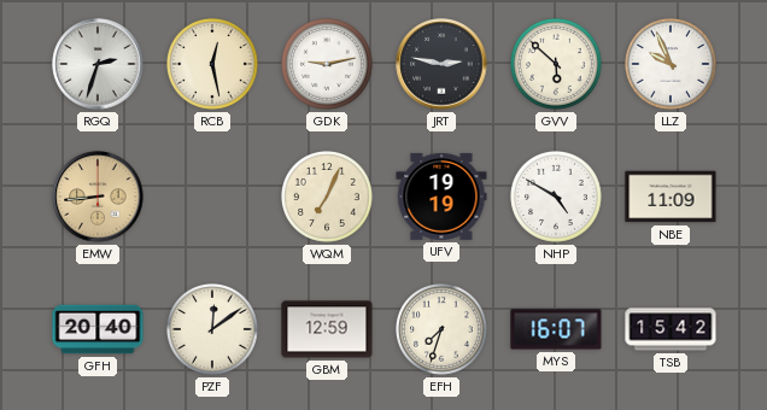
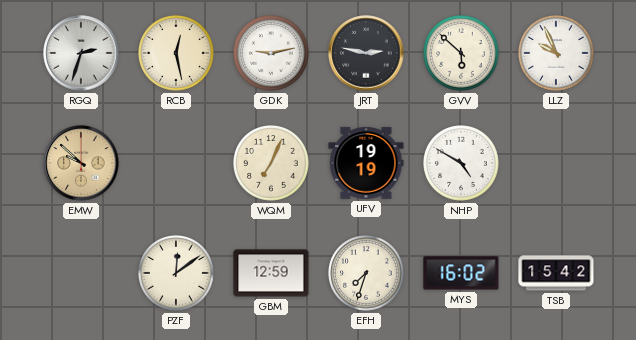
EMW: 8:44 -> 9:52
NBE: 11:09 -> none
GFH: 20:40 -> none
MYS: 16:07 -> 16:02
